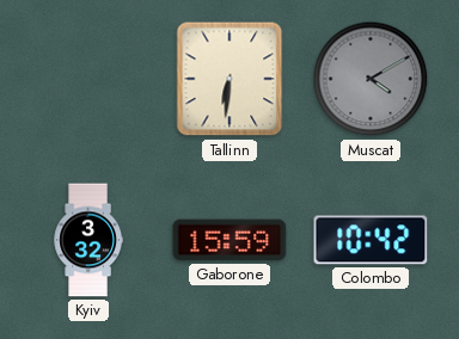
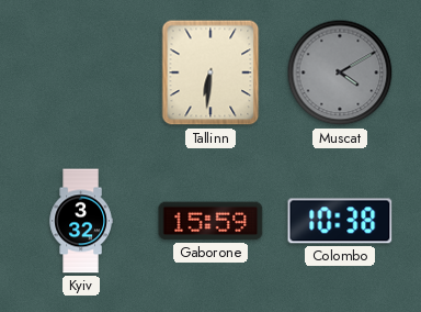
Colombo: 10:42 -> 10:38
